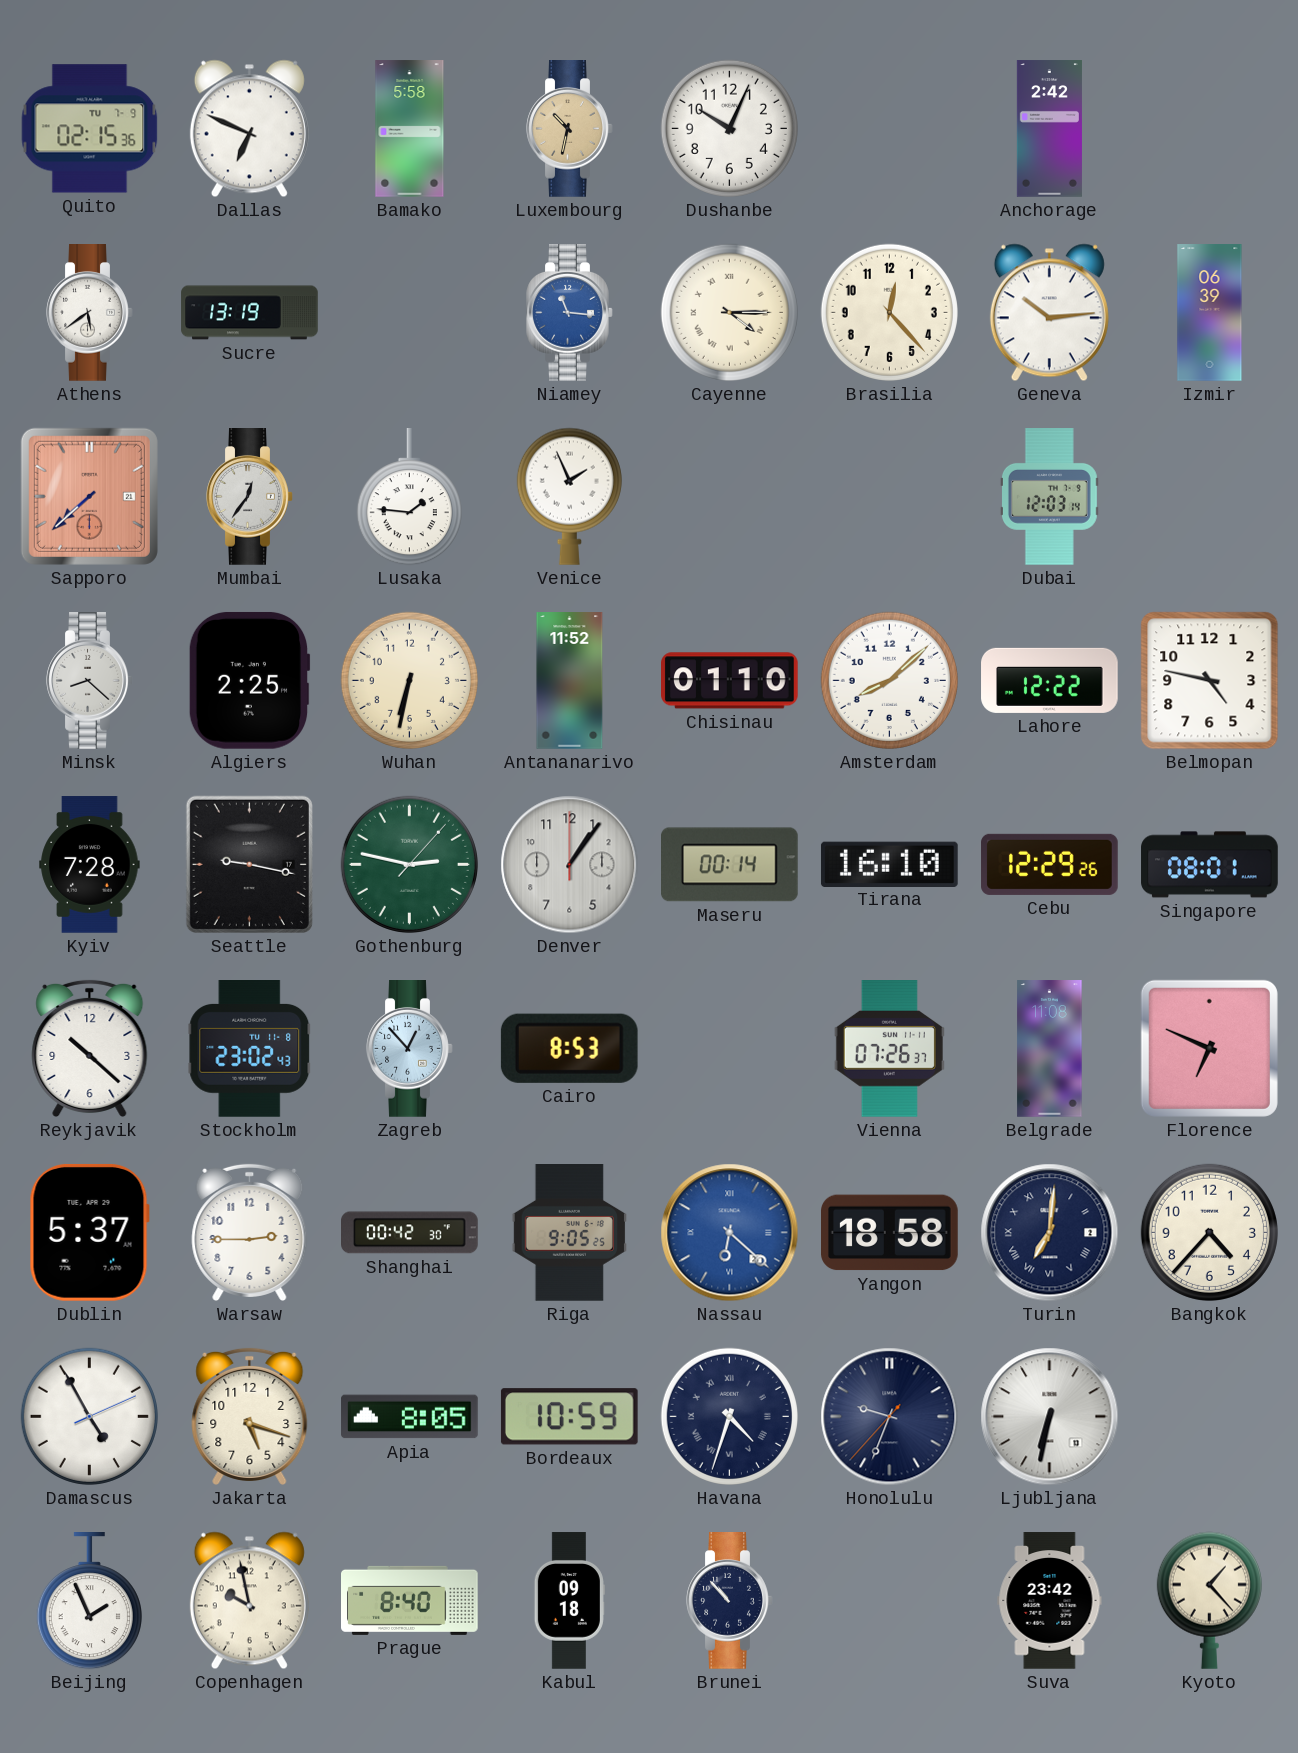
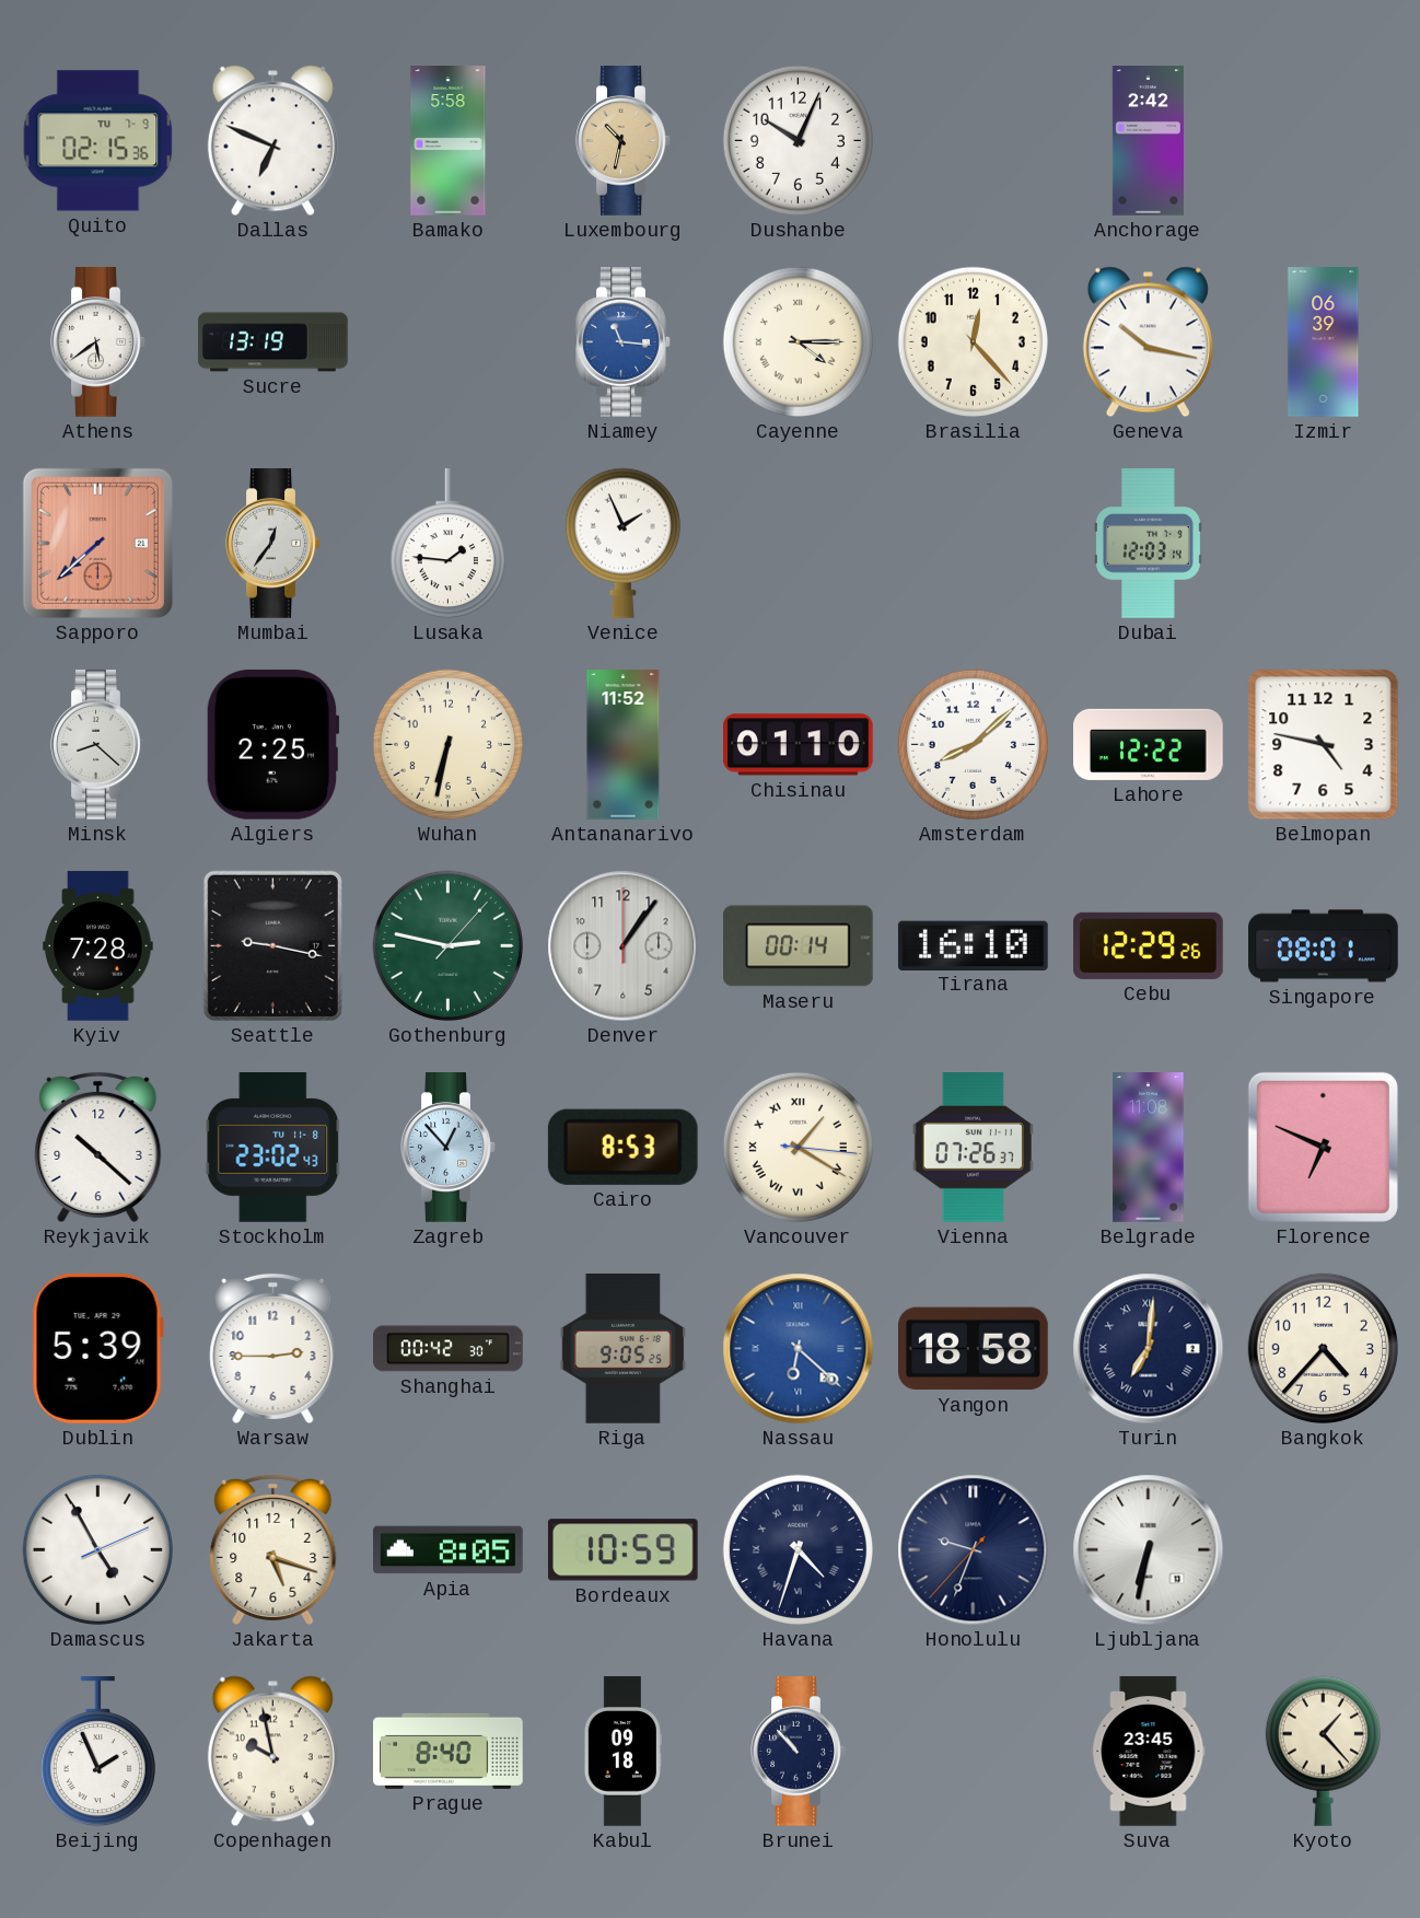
Geneva: 10:14 -> 10:17
Vancouver: none -> 1:20
Dublin: 5:37 -> 5:39
Suva: 23:42 -> 23:45
